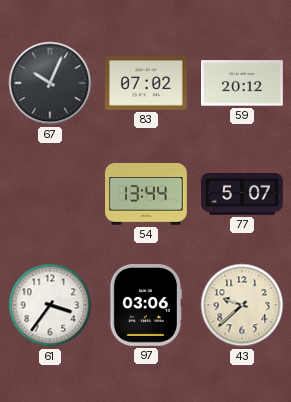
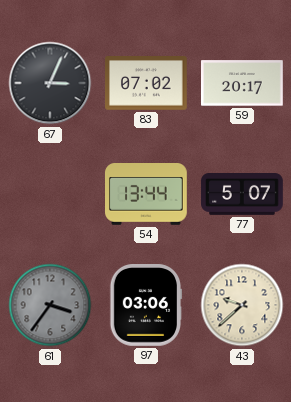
67: 10:04 -> 3:04
59: 20:12 -> 20:17
61 dial: white -> grey
